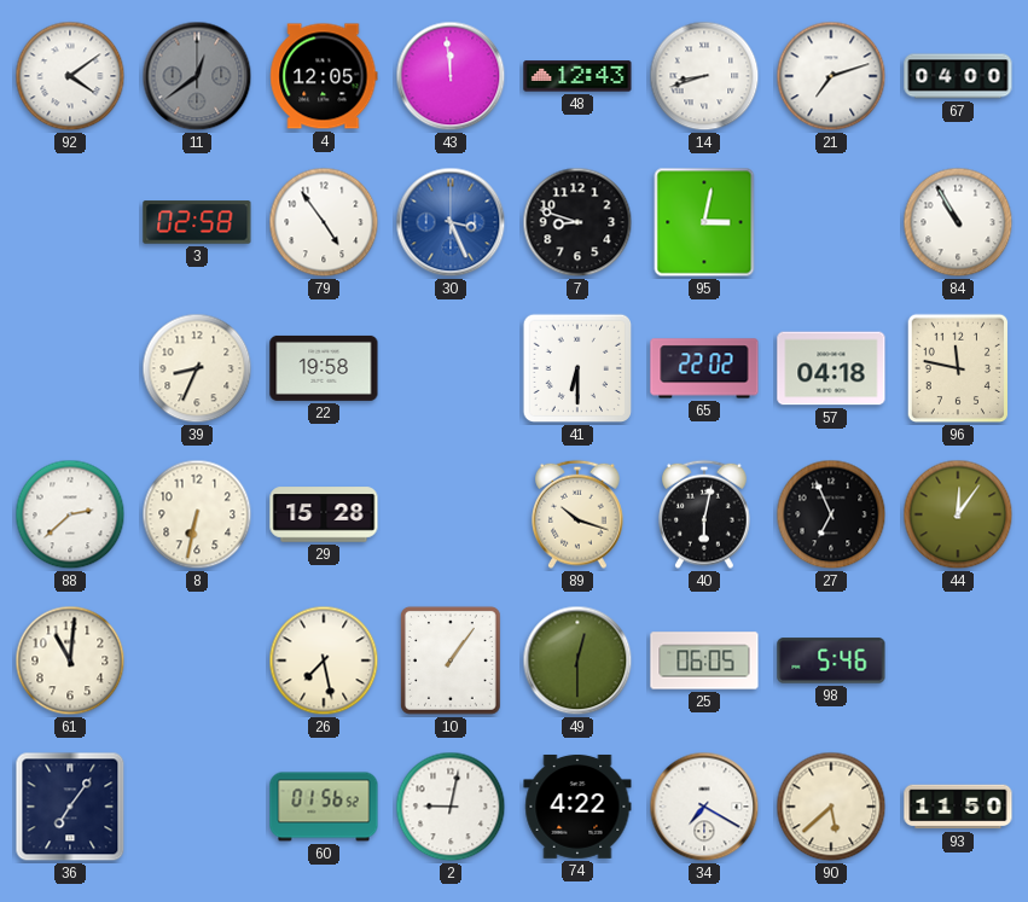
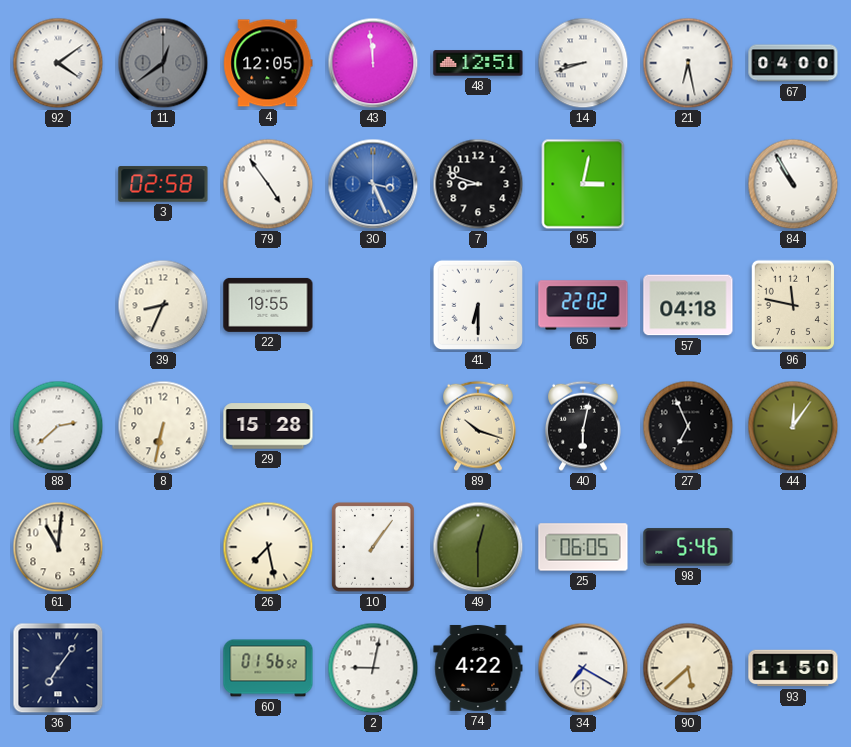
48: 12:43 -> 12:51
21: 7:12 -> 6:28
22: 19:58 -> 19:55
